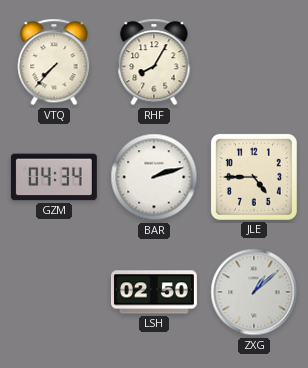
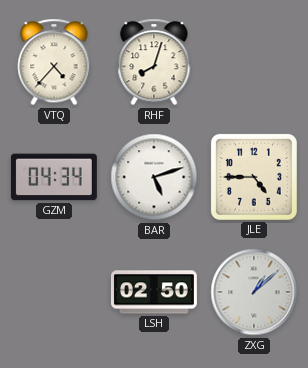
VTQ: 7:37 -> 4:37
RHF: 8:05 -> 8:03
BAR: 2:12 -> 5:12
